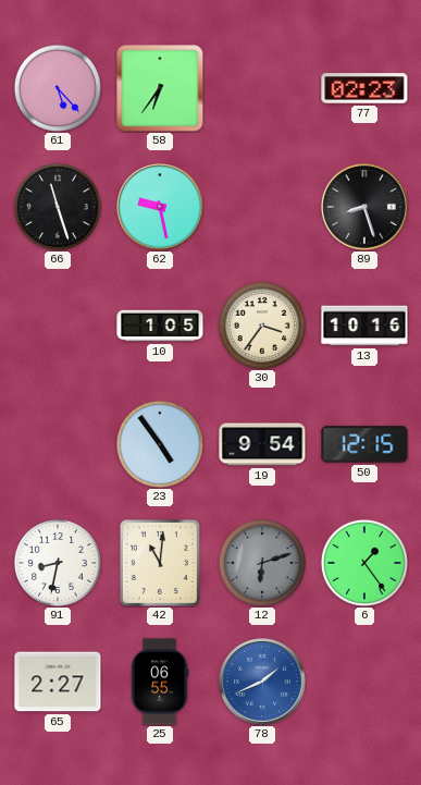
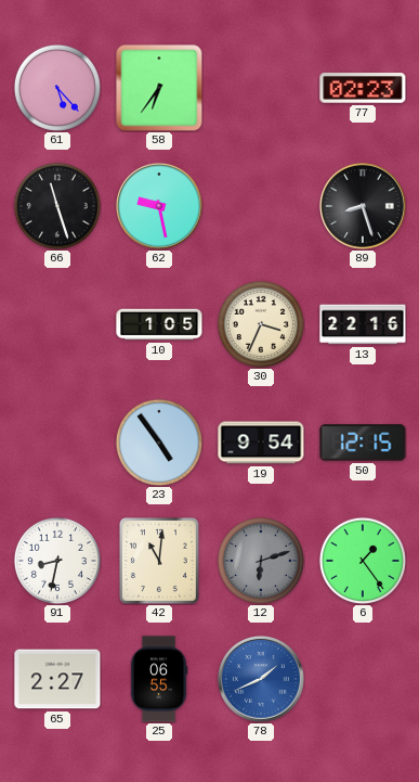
30: 3:36 -> 3:34
13: 10:16 -> 22:16
